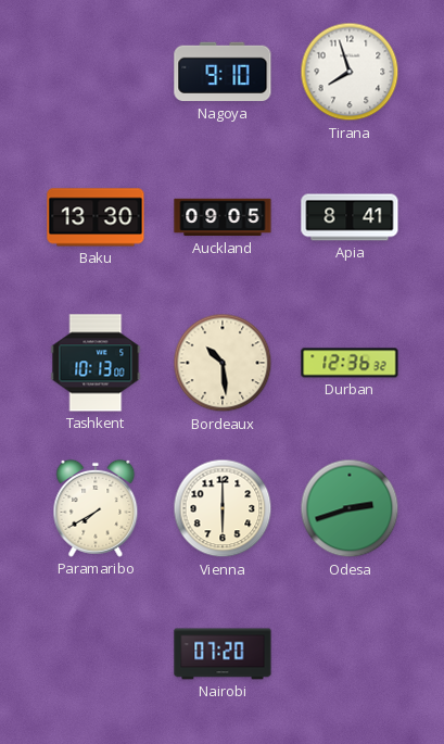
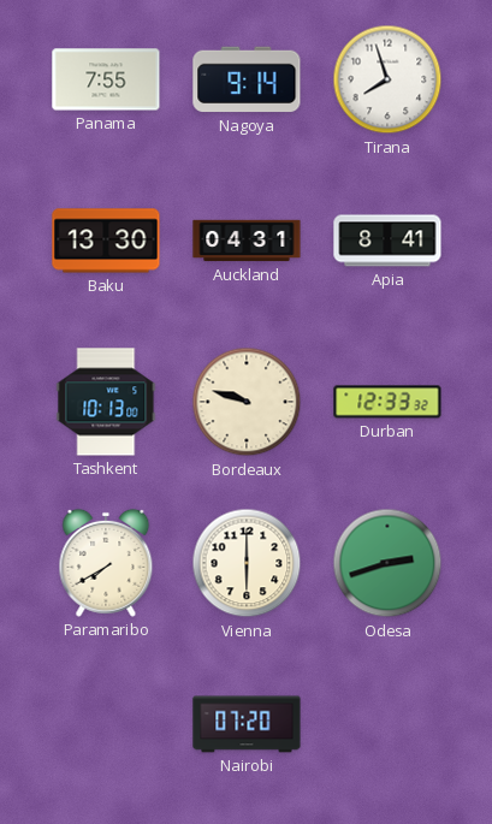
Panama: none -> 7:55
Nagoya: 9:10 -> 9:14
Auckland: 09:05 -> 04:31
Bordeaux: 10:29 -> 9:48
Durban: 12:36 -> 12:33
